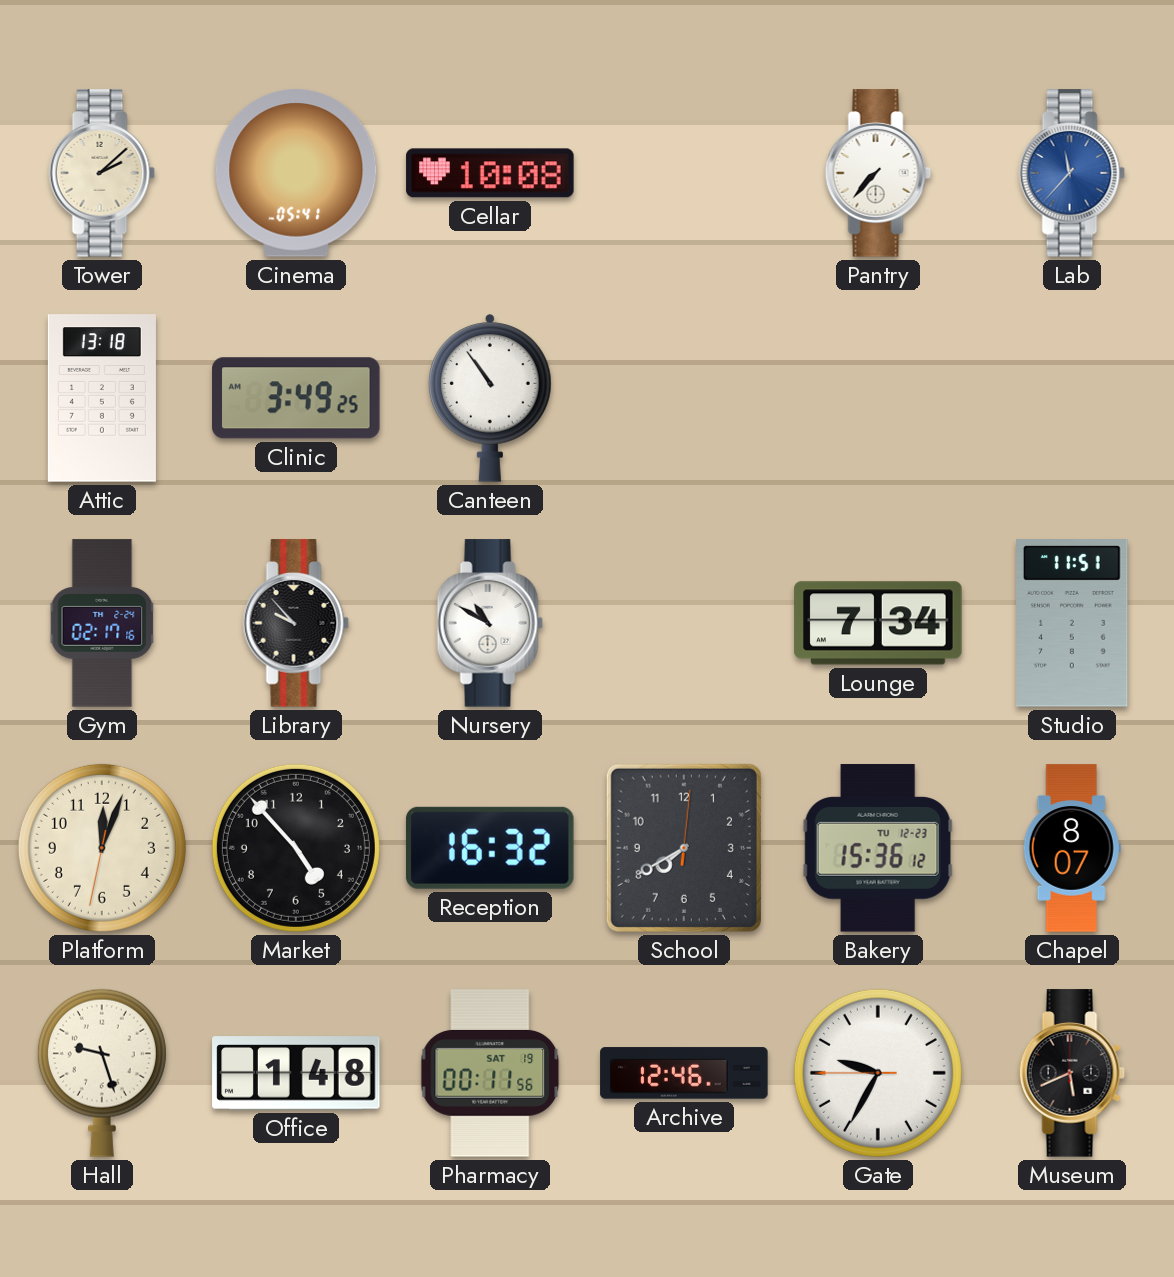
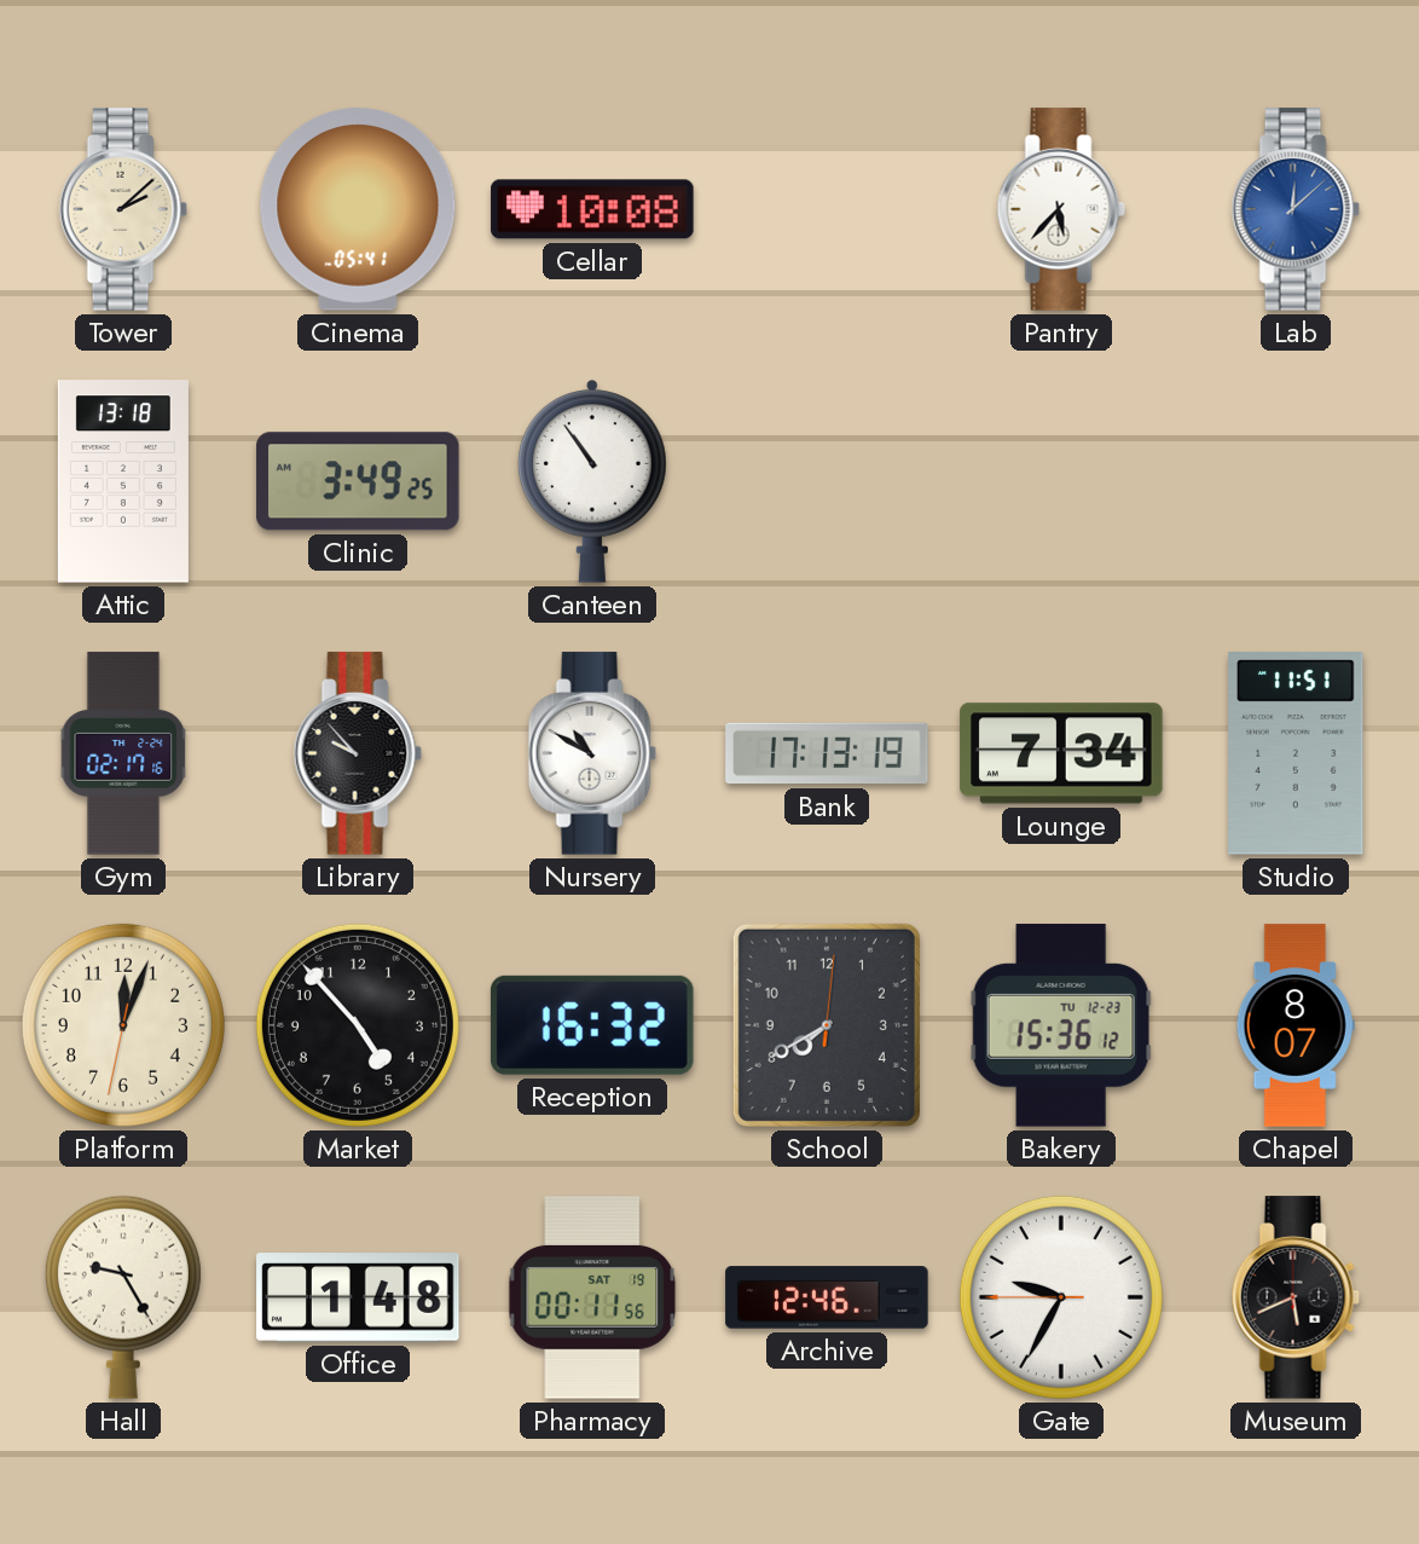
Pantry: 7:37 -> 5:37
Lab: 11:37 -> 12:08
Bank: none -> 17:13
Hall: 9:27 -> 9:25
